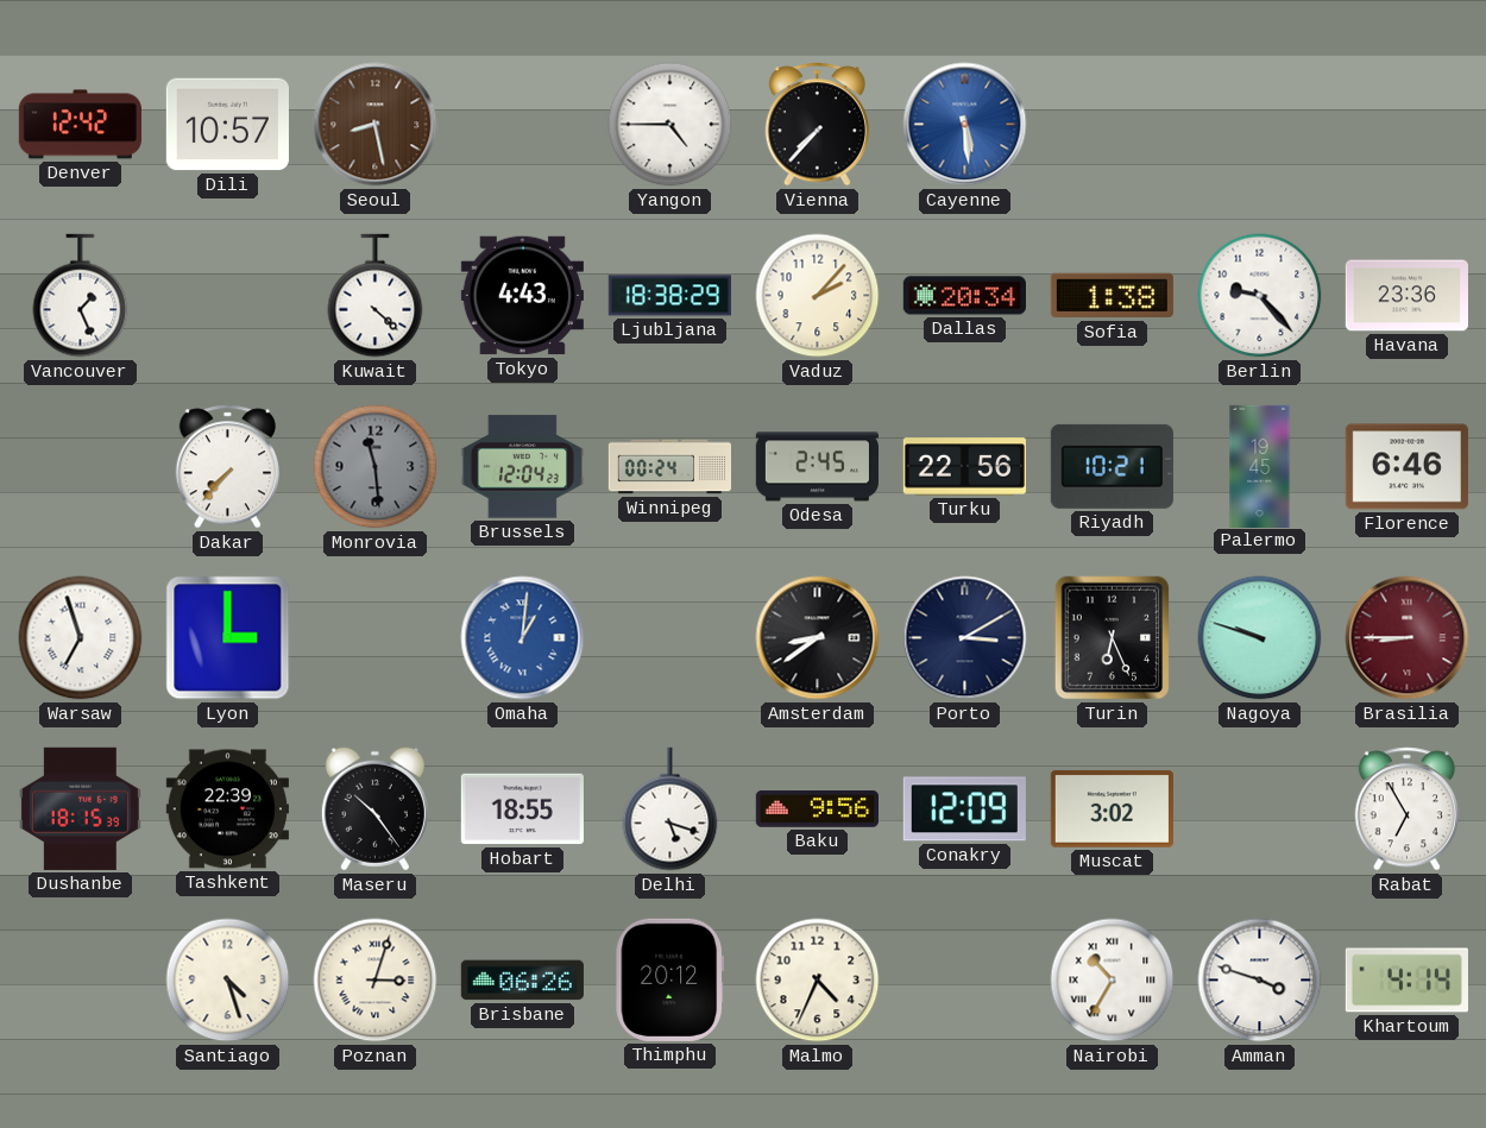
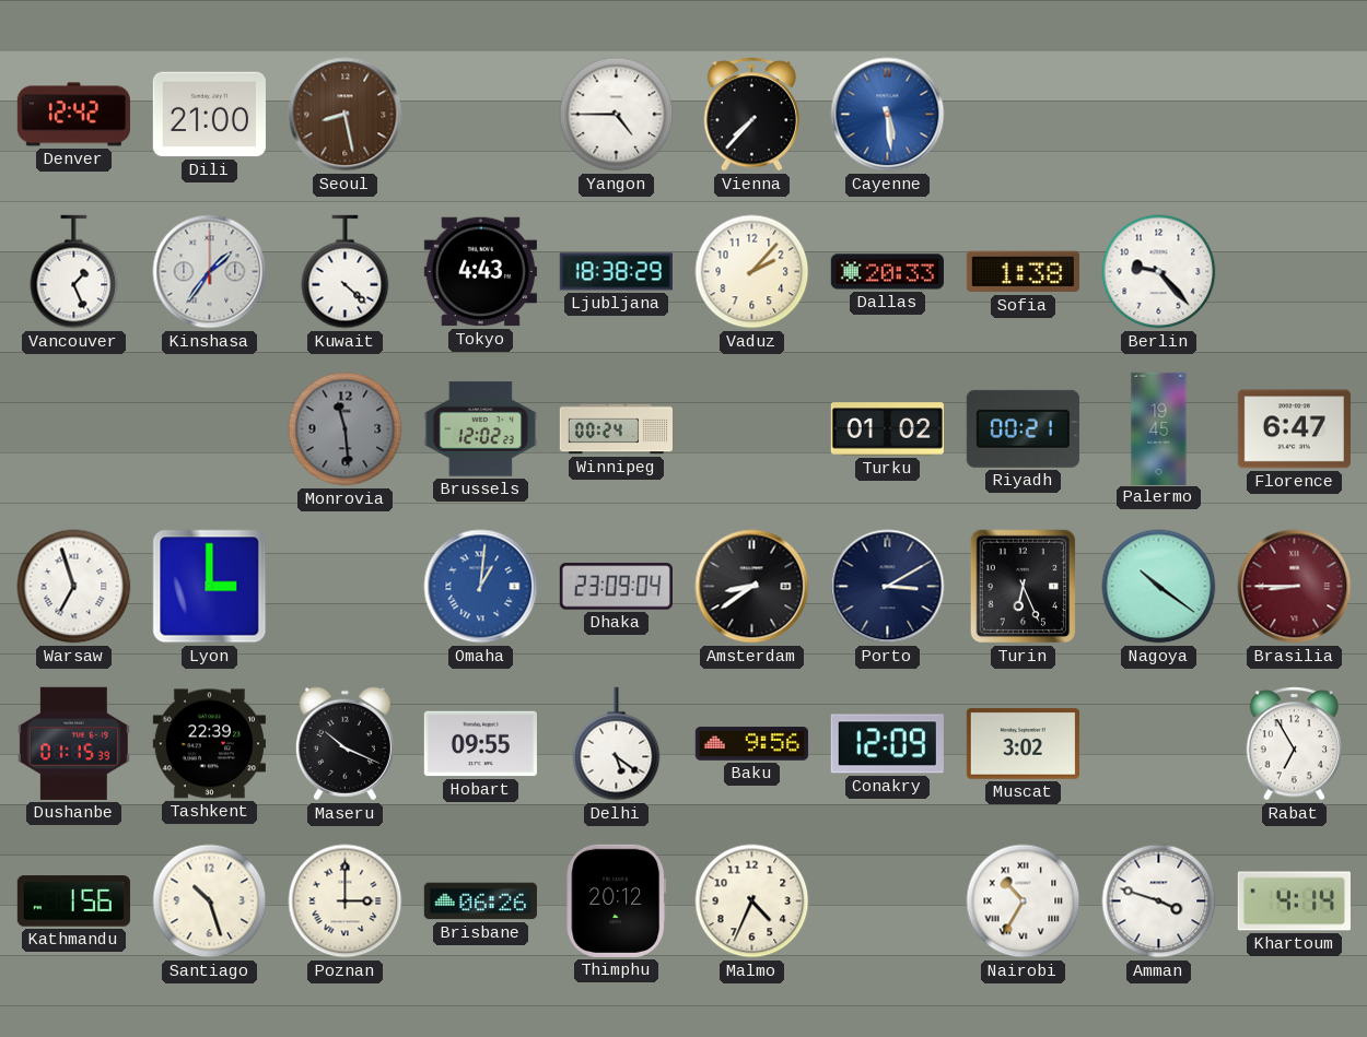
Dili: 10:57 -> 21:00
Kinshasa: none -> 1:36
Dallas: 20:34 -> 20:33
Havana: 23:36 -> none
Dakar: 7:37 -> none
Brussels: 12:04 -> 12:02
Odesa: 2:45 -> none
Turku: 22:56 -> 01:02
Riyadh: 10:21 -> 00:21
Florence: 6:46 -> 6:47
Dhaka: none -> 23:09
Nagoya: 9:48 -> 10:21
Dushanbe: 18:15 -> 01:15
Maseru: 10:24 -> 10:19
Hobart: 18:55 -> 09:55
Delhi: 5:18 -> 5:21
Kathmandu: none -> 1:56
Santiago: 4:27 -> 10:27
Poznan: 3:03 -> 3:00
